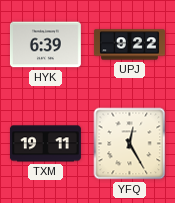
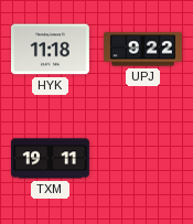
HYK: 6:39 -> 11:18
YFQ: 12:25 -> none
